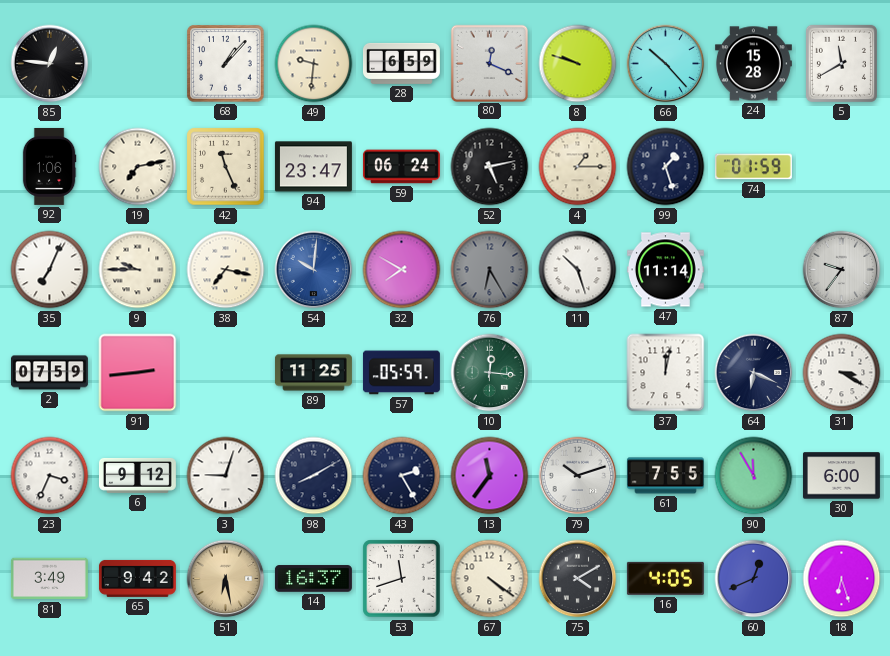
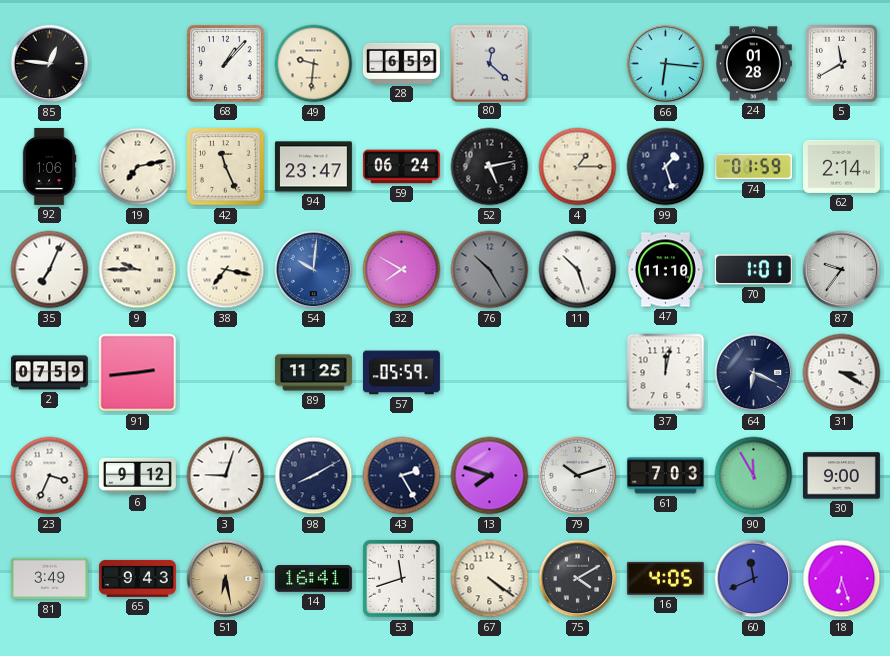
80: 12:19 -> 12:22
8: 9:48 -> none
66: 10:23 -> 6:16
24: 15:28 -> 01:28
62: none -> 2:14
76: 6:25 -> 10:25
47: 11:14 -> 11:10
70: none -> 1:01
10: 12:16 -> none
13: 11:36 -> 7:48
61: 7:55 -> 7:03
30: 6:00 -> 9:00
65: 9:42 -> 9:43
14: 16:37 -> 16:41
60: 12:41 -> 11:41
